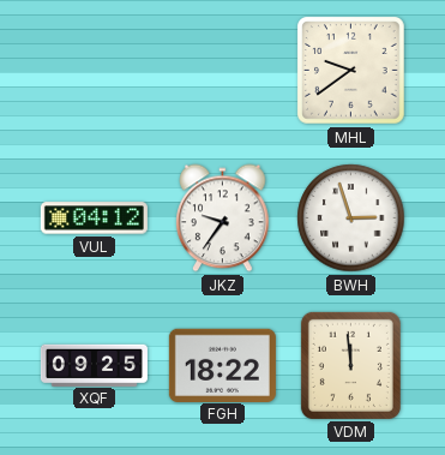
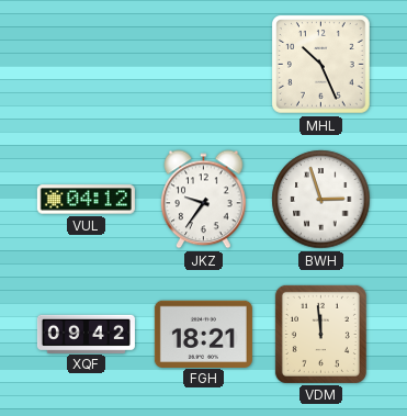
MHL: 9:39 -> 10:26
XQF: 09:25 -> 09:42
FGH: 18:22 -> 18:21
